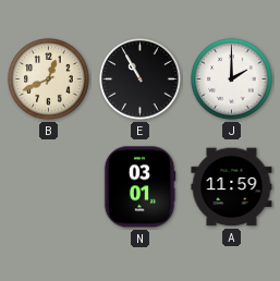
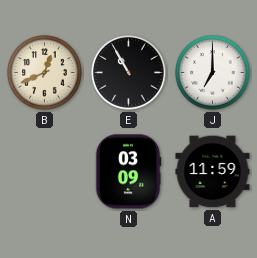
J: 2:00 -> 7:00
N: 03:01 -> 03:09
